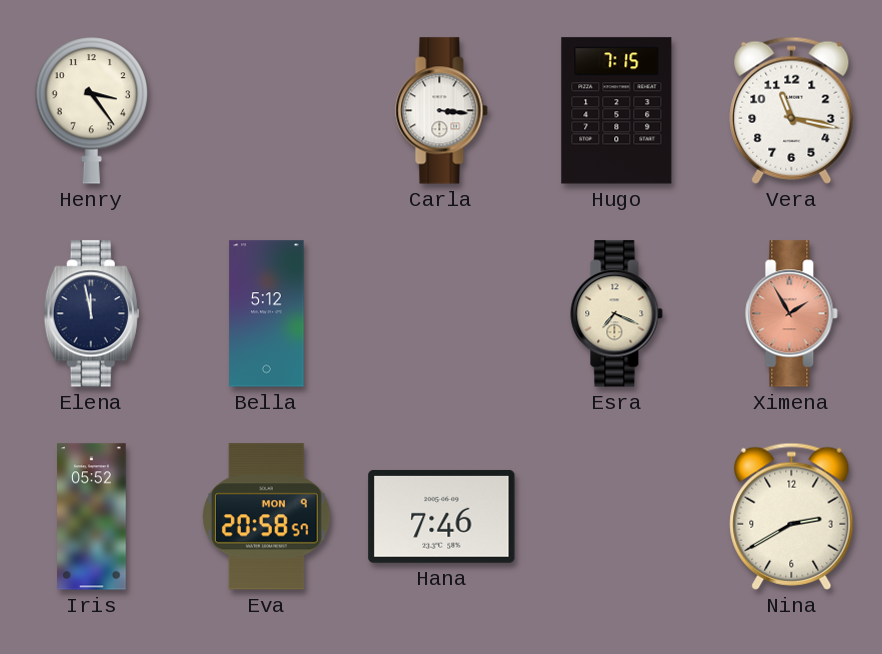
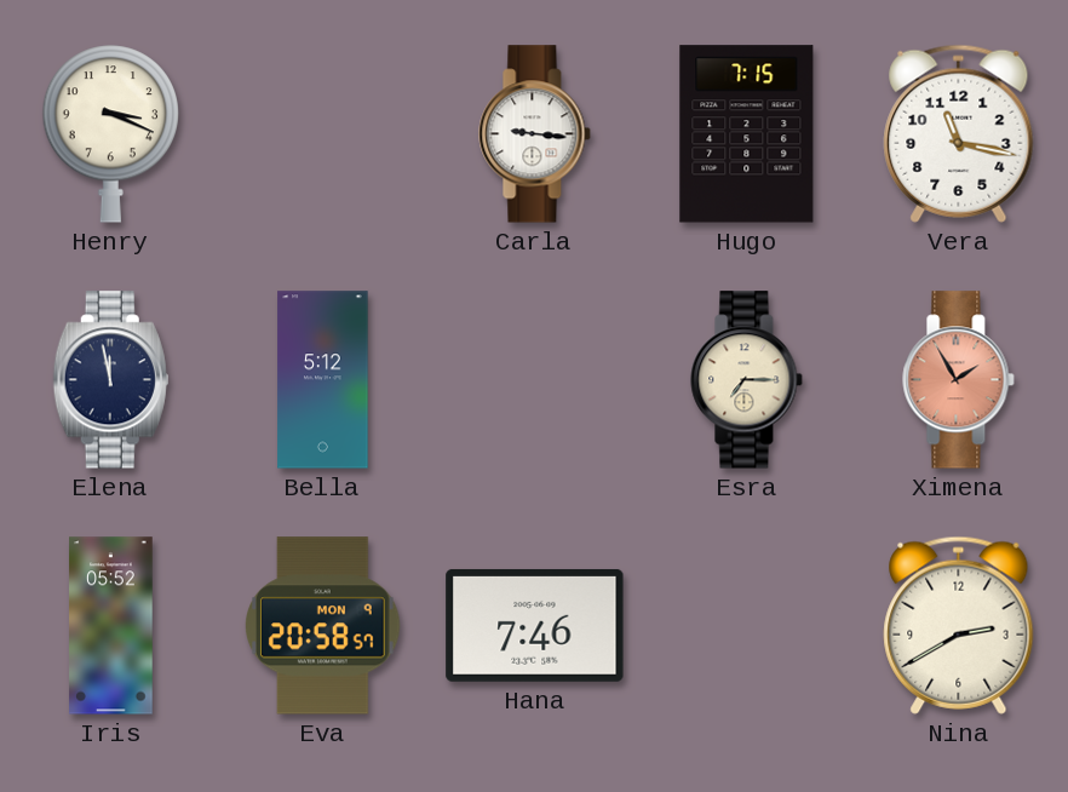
Henry: 3:24 -> 3:19
Carla: 3:16 -> 9:16
Esra: 7:19 -> 7:15
